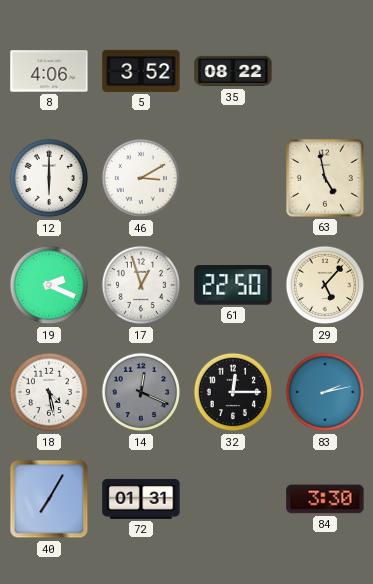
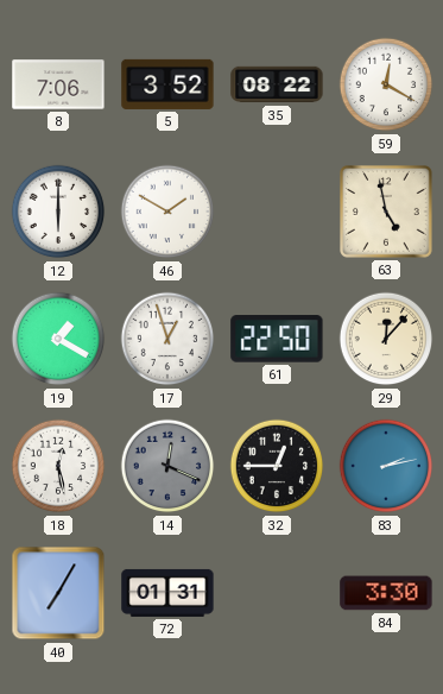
8: 4:06 -> 7:06
59: none -> 12:20
46: 3:10 -> 1:50
19: 2:19 -> 1:20
29: 5:07 -> 12:07
18: 4:28 -> 12:28
32: 12:15 -> 12:45
